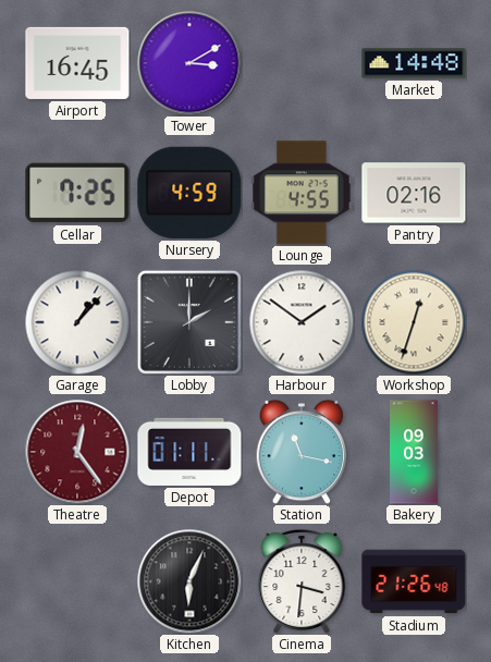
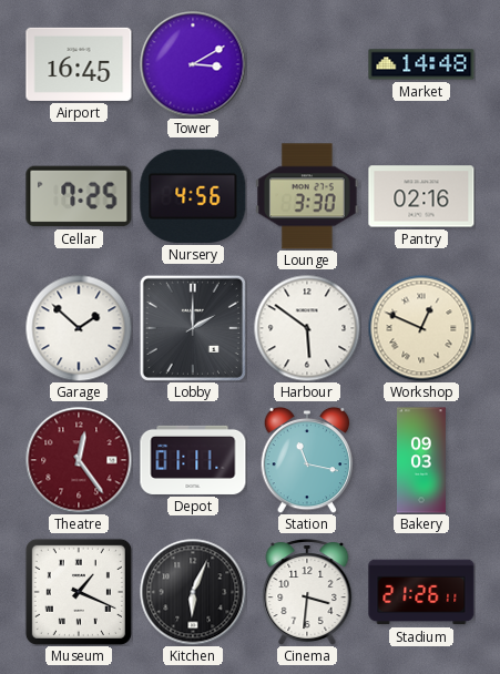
Nursery: 4:59 -> 4:56
Lounge: 4:55 -> 3:30
Garage: 1:07 -> 1:52
Harbour: 1:51 -> 5:51
Workshop: 12:33 -> 12:49
Museum: none -> 1:19
Stadium: 21:26:48 -> 21:26:11
